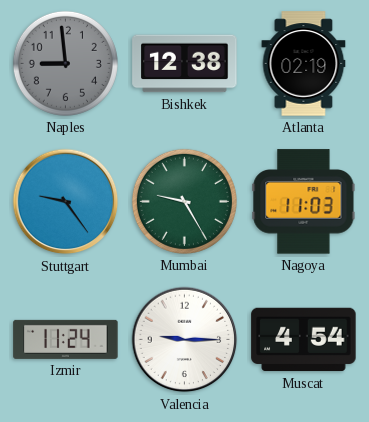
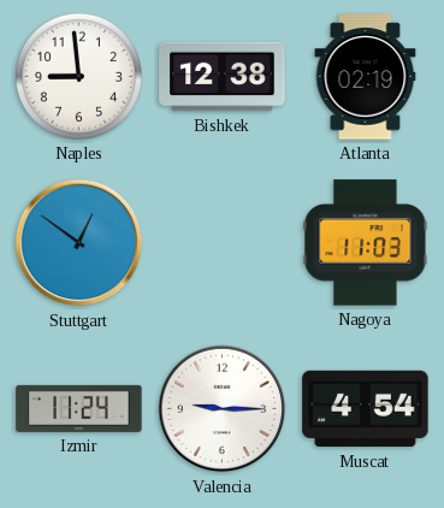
Naples dial: grey -> white
Stuttgart: 9:24 -> 12:51
Mumbai: 9:25 -> none
